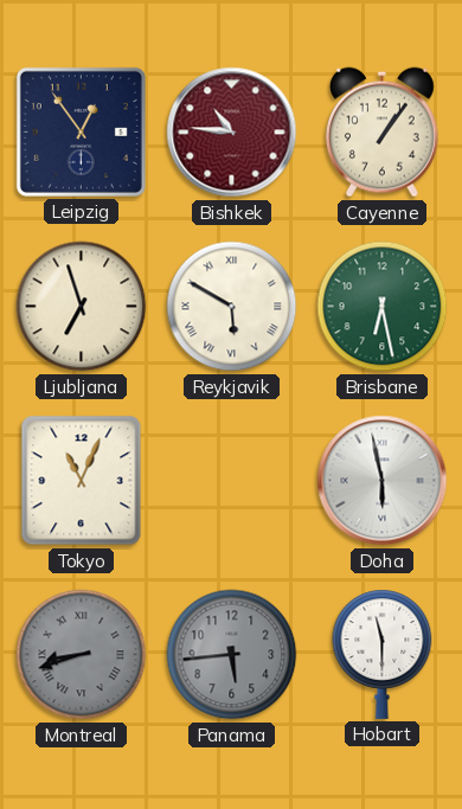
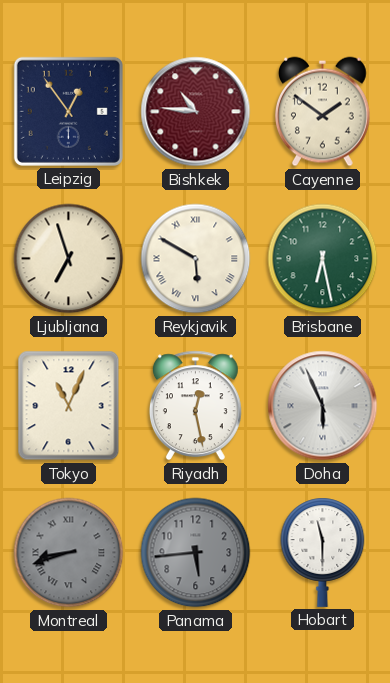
Cayenne: 1:06 -> 1:51
Riyadh: none -> 12:28
Doha: 5:58 -> 5:56
